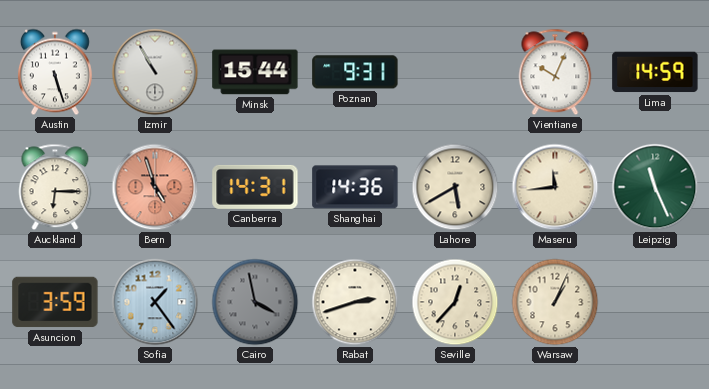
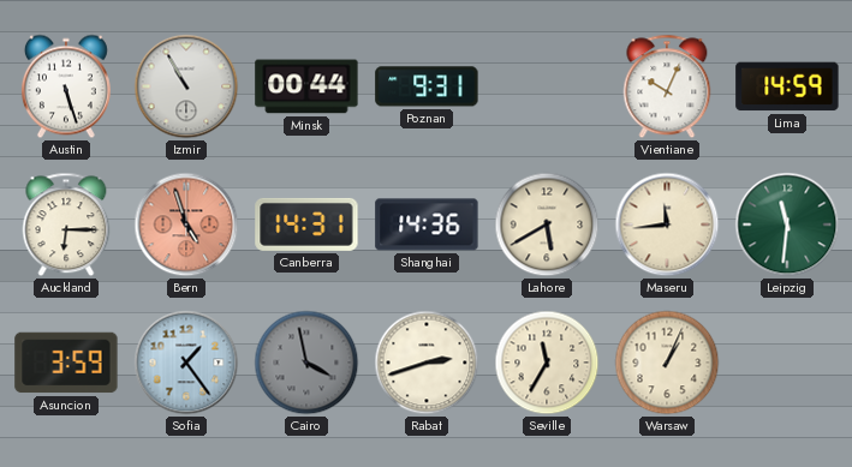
Minsk: 15:44 -> 00:44
Leipzig: 11:26 -> 11:31
Seville: 12:37 -> 11:35
